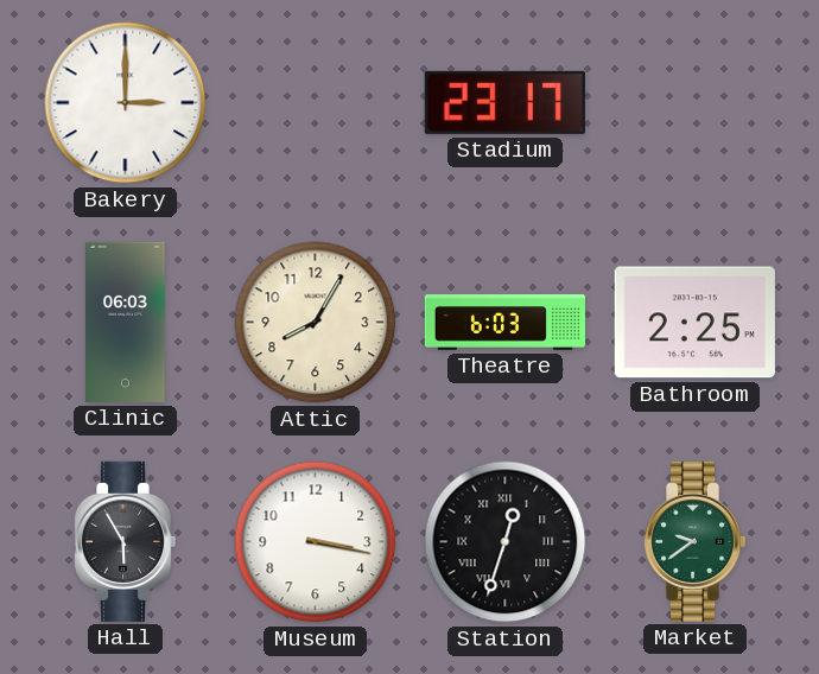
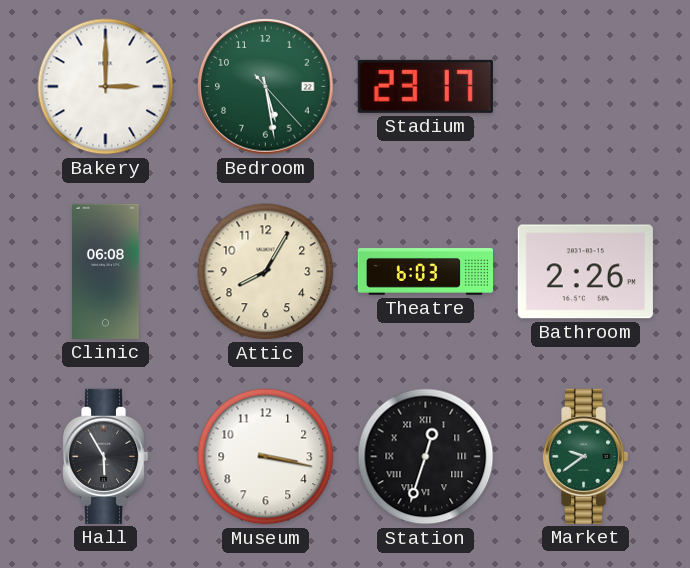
Bedroom: none -> 5:28
Clinic: 06:03 -> 06:08
Bathroom: 2:25 -> 2:26
